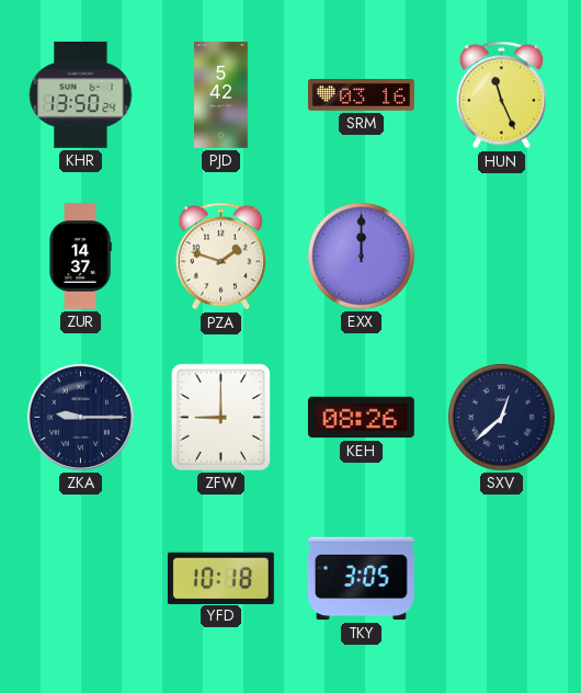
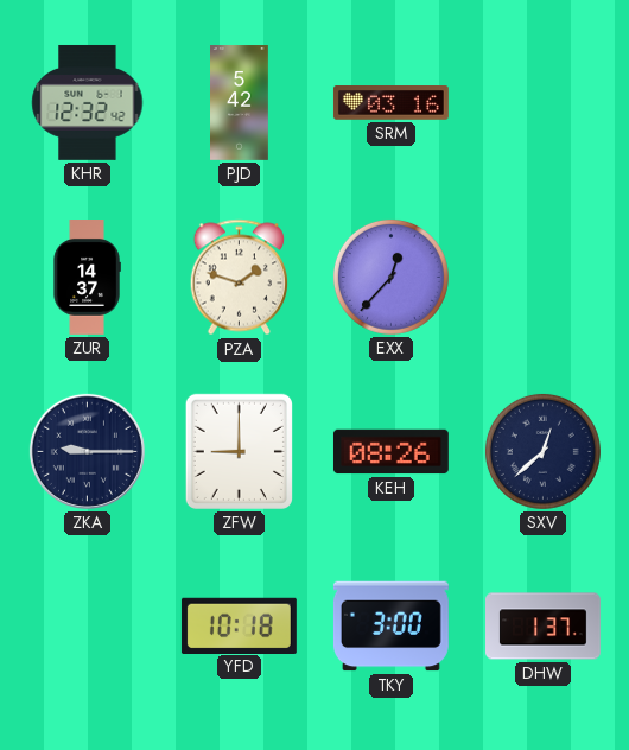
KHR: 13:50 -> 12:32
HUN: 11:26 -> none
EXX: 12:00 -> 12:37
TKY: 3:05 -> 3:00
DHW: none -> 1:37
